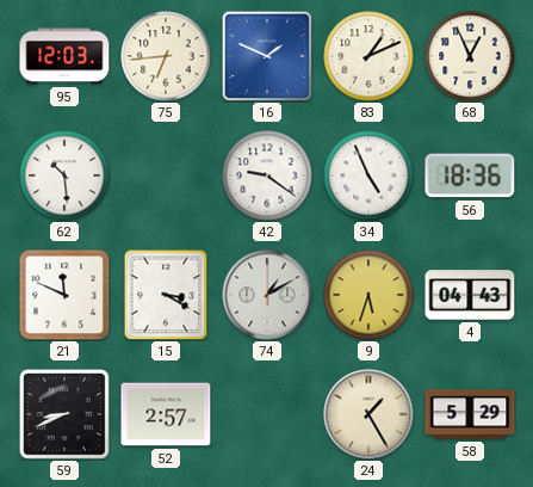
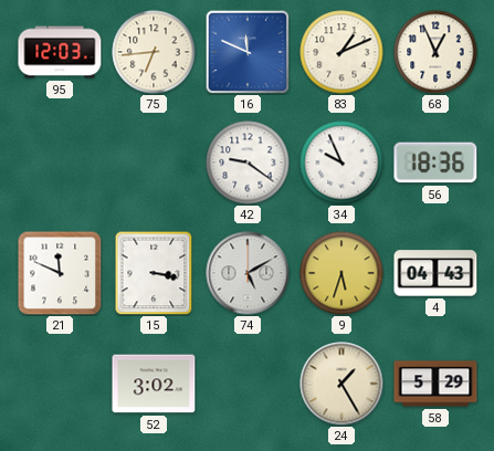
16: 1:49 -> 11:49
62: 10:29 -> none
34: 4:56 -> 9:56
15: 3:20 -> 3:17
74: 1:10 -> 5:10
59: 8:41 -> none
52: 2:57 -> 3:02
